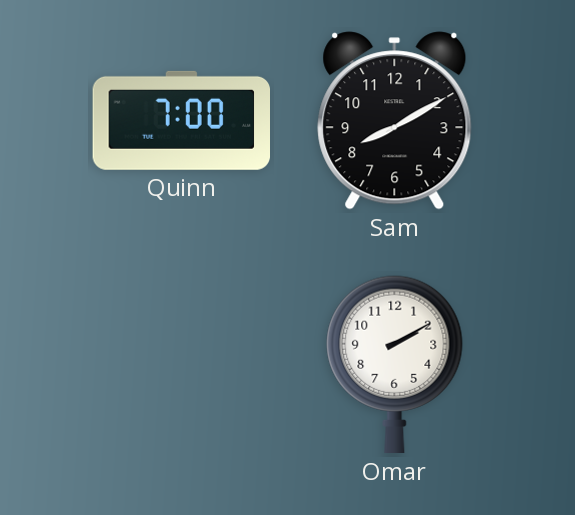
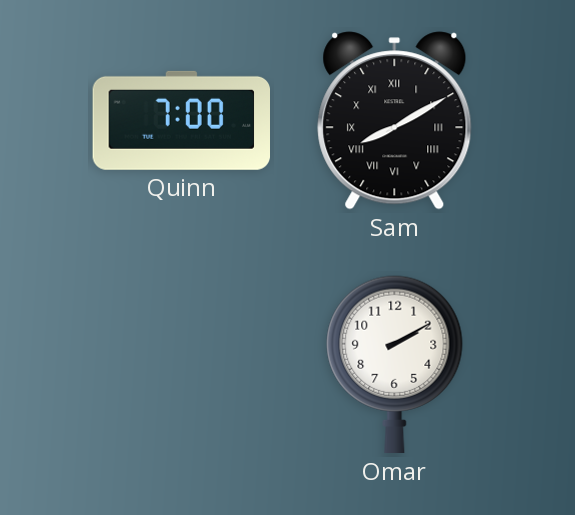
Sam numerals: Arabic -> Roman
